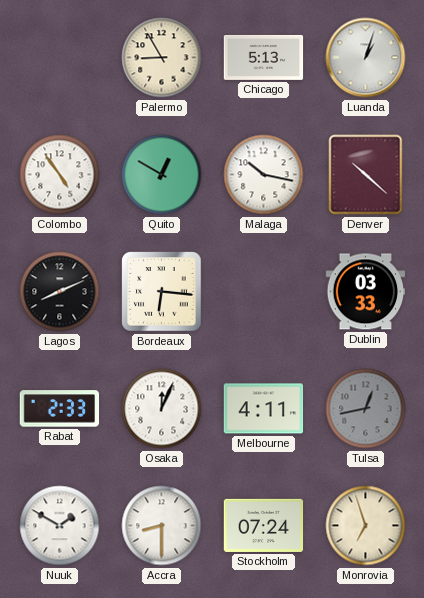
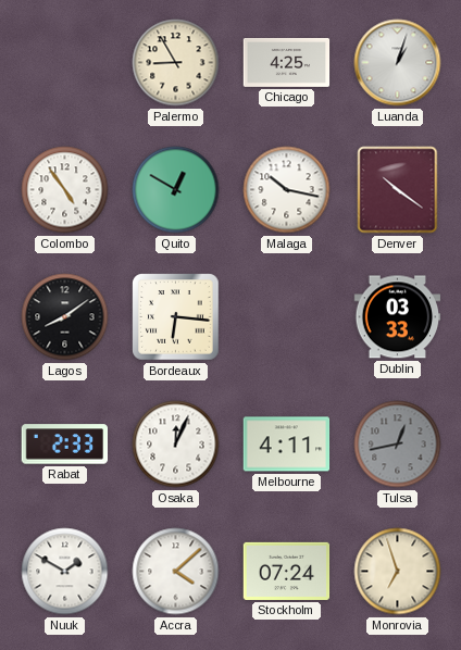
Chicago: 5:13 -> 4:25
Denver: 10:22 -> 10:21
Lagos: 8:11 -> 8:09
Accra: 8:30 -> 4:08
